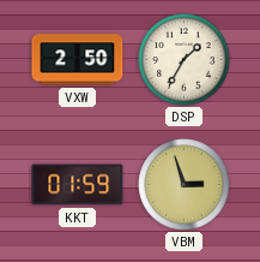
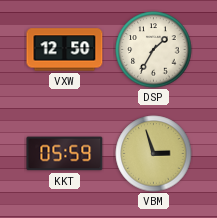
VXW: 2:50 -> 12:50
KKT: 01:59 -> 05:59
